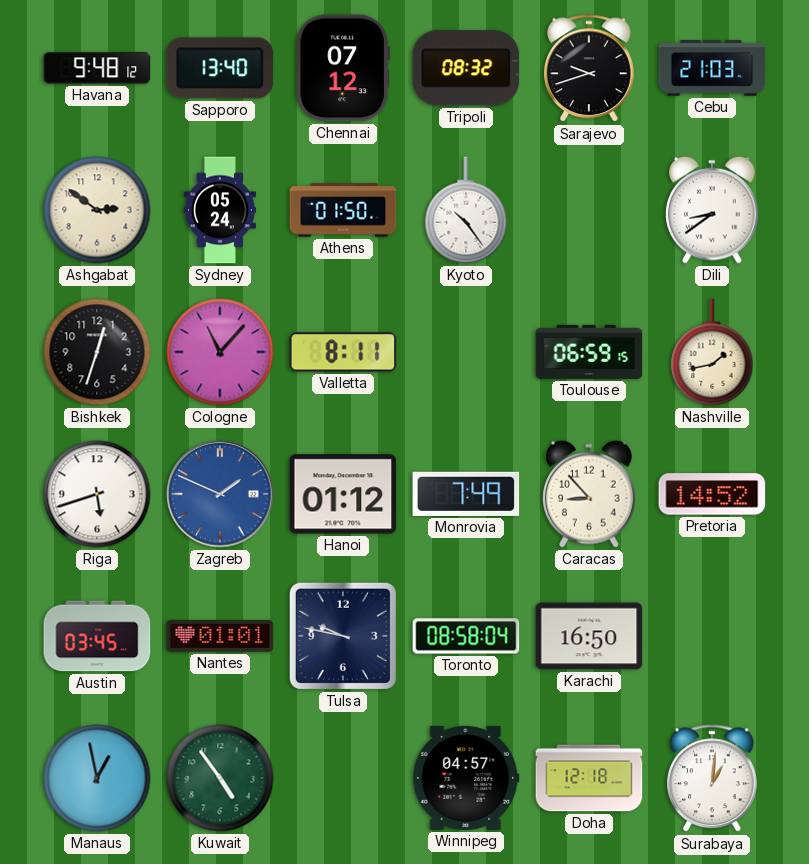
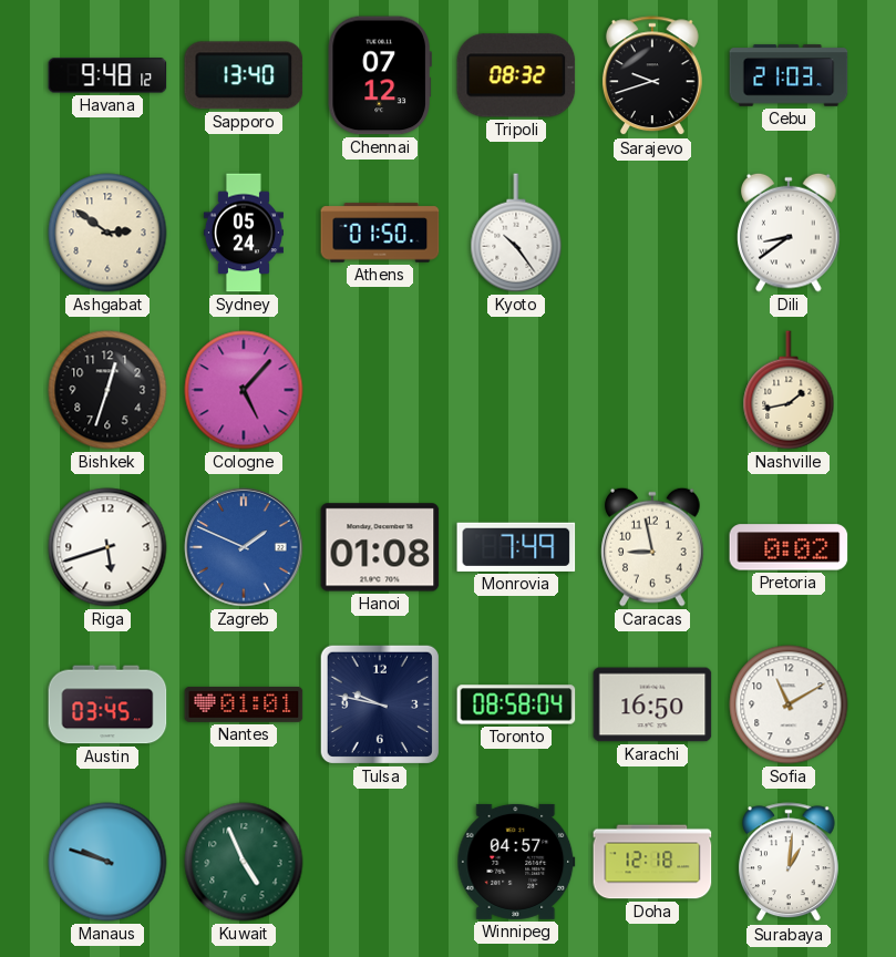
Cologne: 11:07 -> 5:07
Valletta: 8:11 -> none
Toulouse: 06:59 -> none
Hanoi: 01:12 -> 01:08
Caracas: 8:53 -> 8:58
Pretoria: 14:52 -> 0:02
Sofia: none -> 11:10
Manaus: 12:58 -> 9:48
Kuwait: 4:54 -> 4:56
